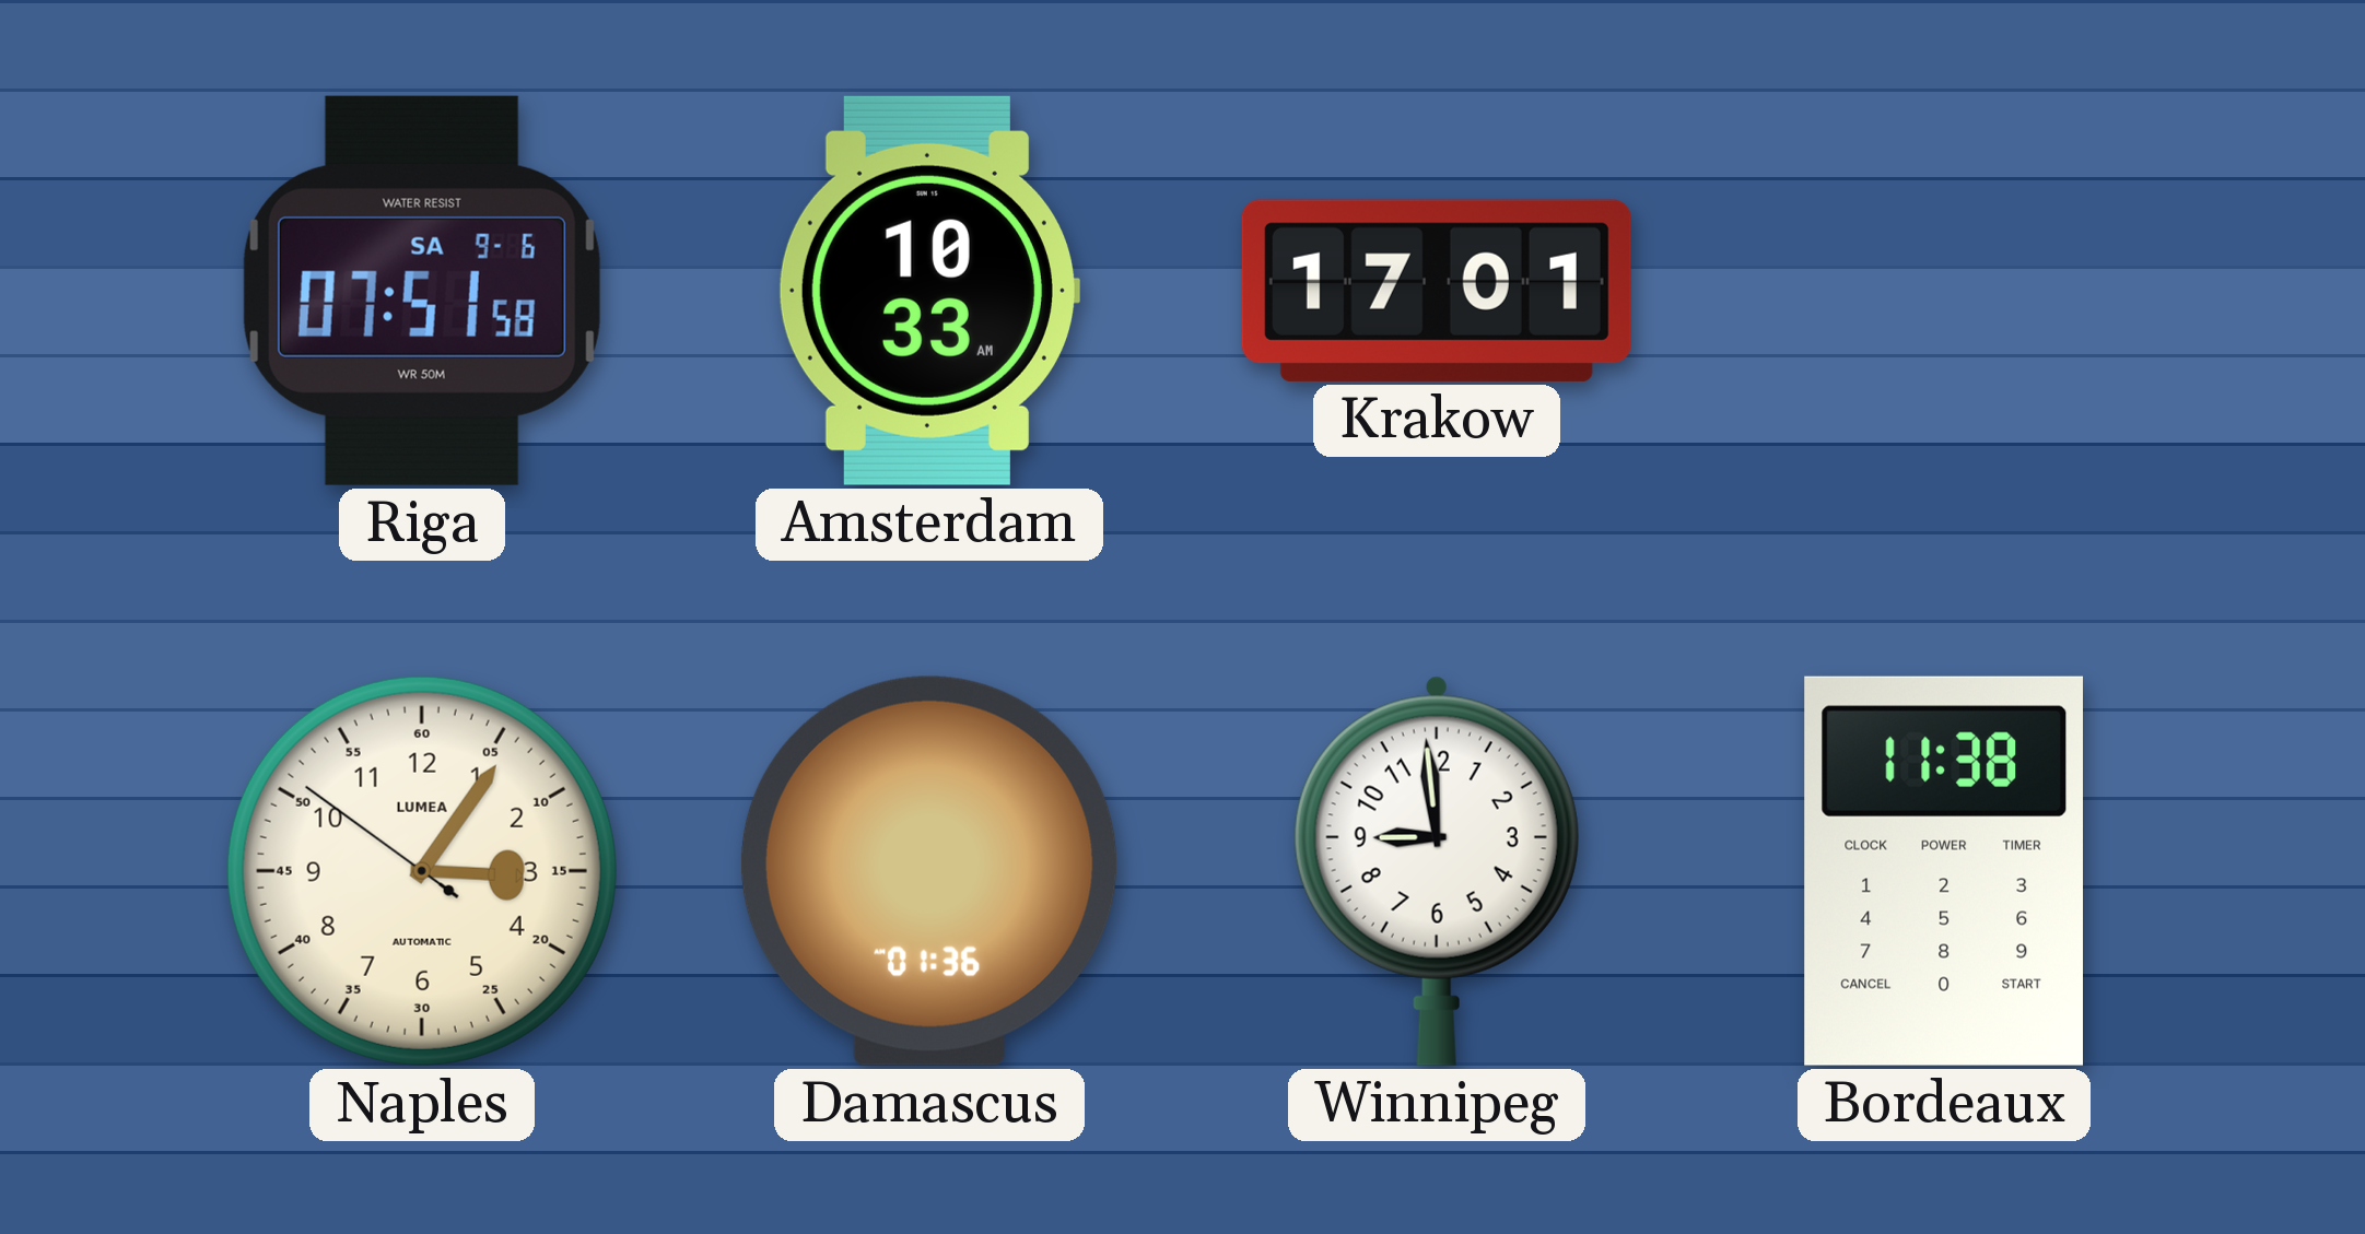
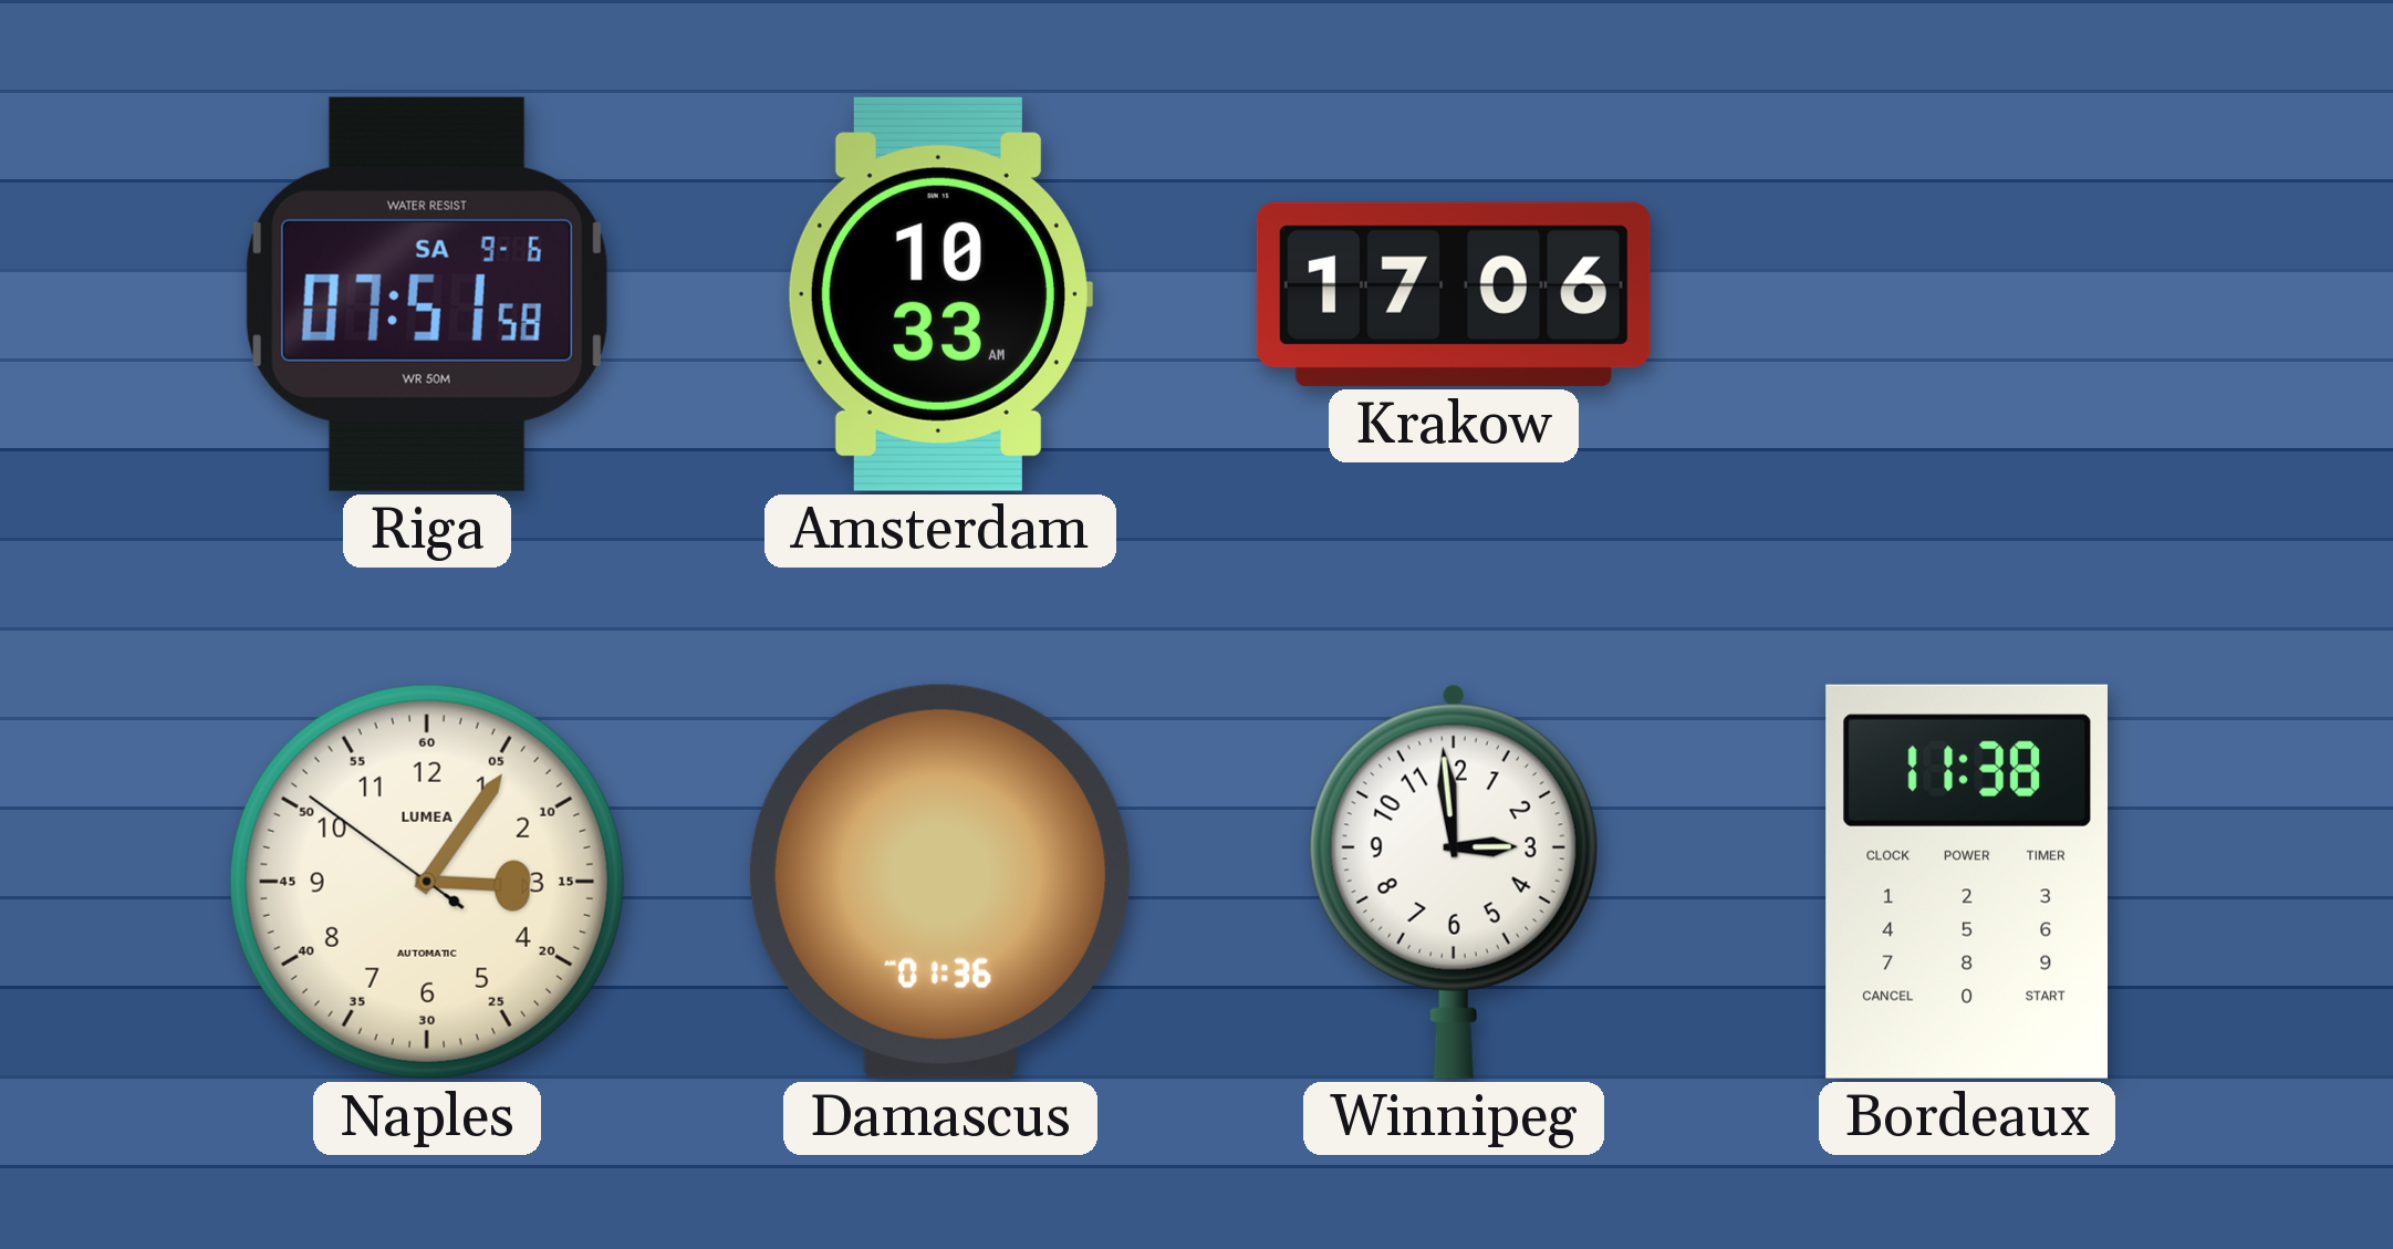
Krakow: 17:01 -> 17:06
Winnipeg: 8:59 -> 2:59
